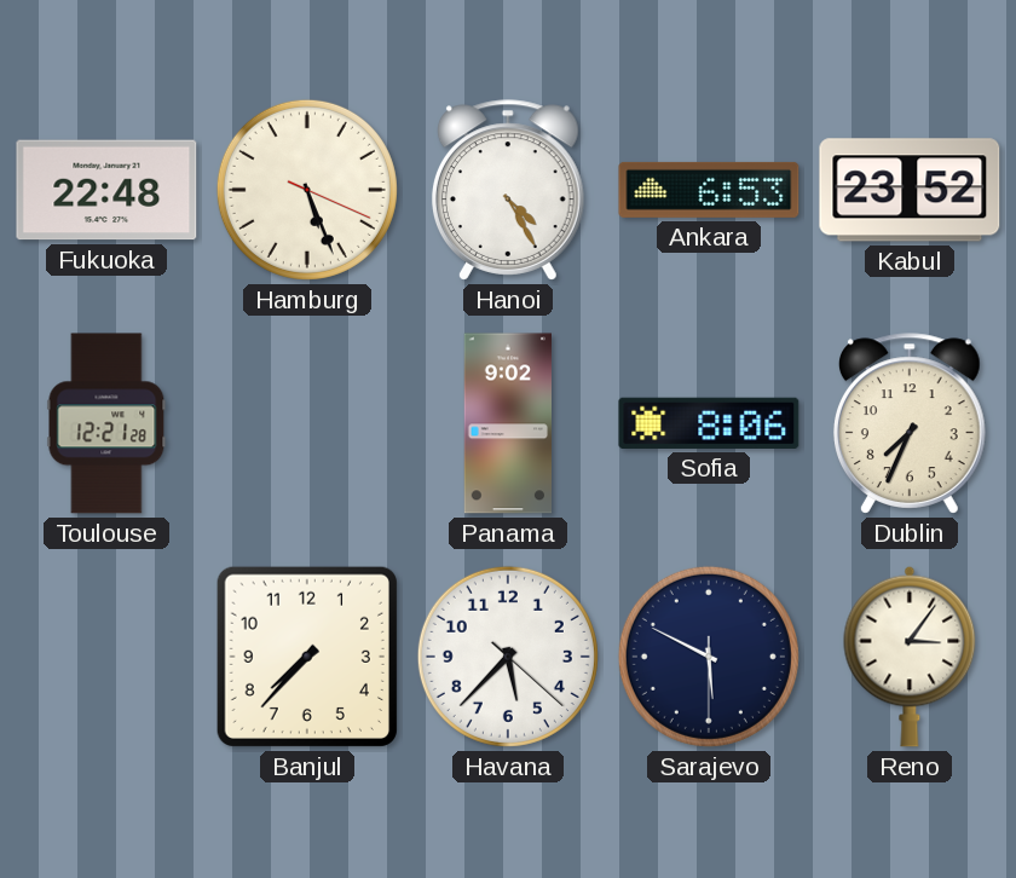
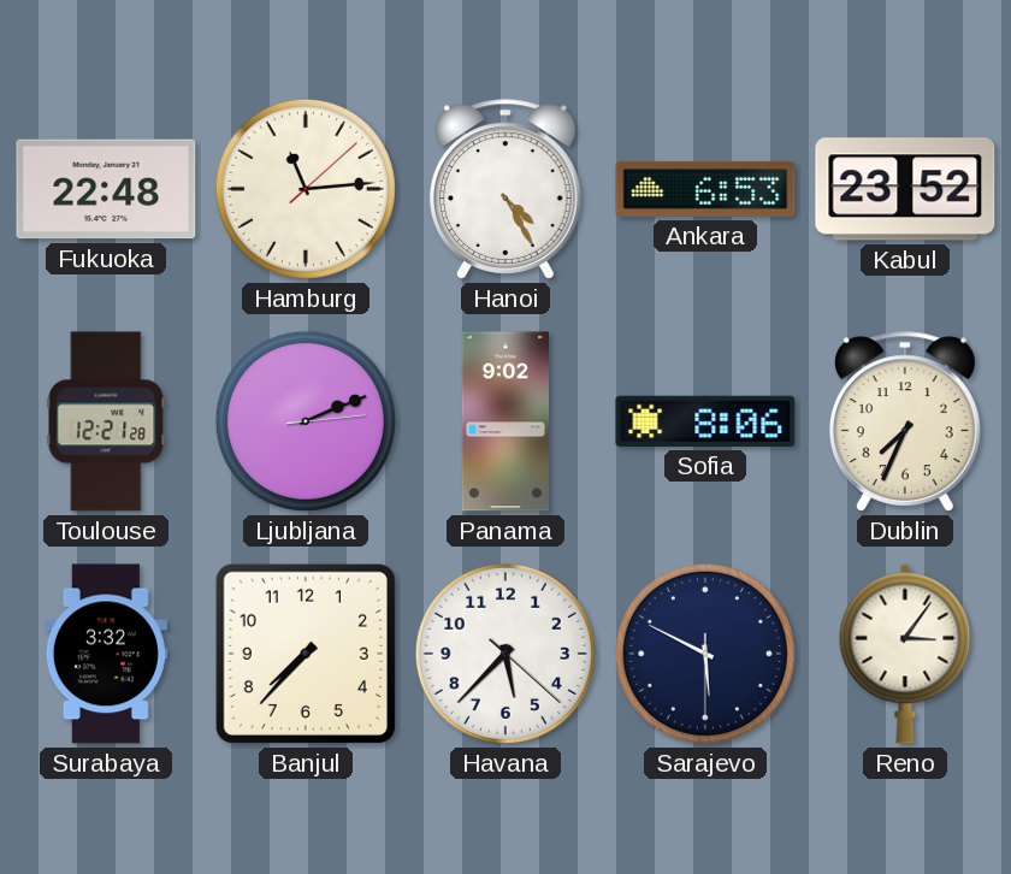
Hamburg: 5:26 -> 11:14
Ljubljana: none -> 2:11
Surabaya: none -> 3:32
